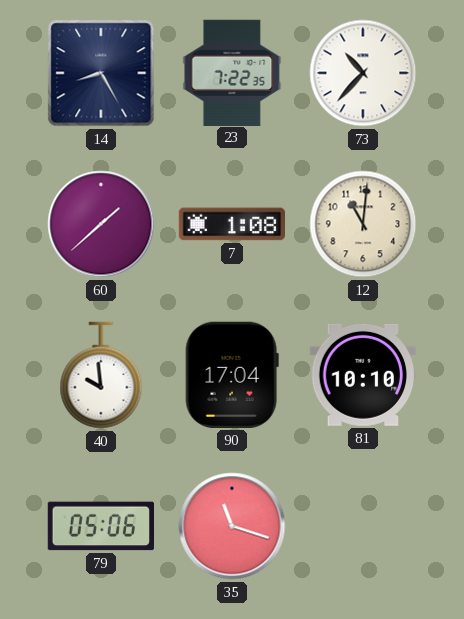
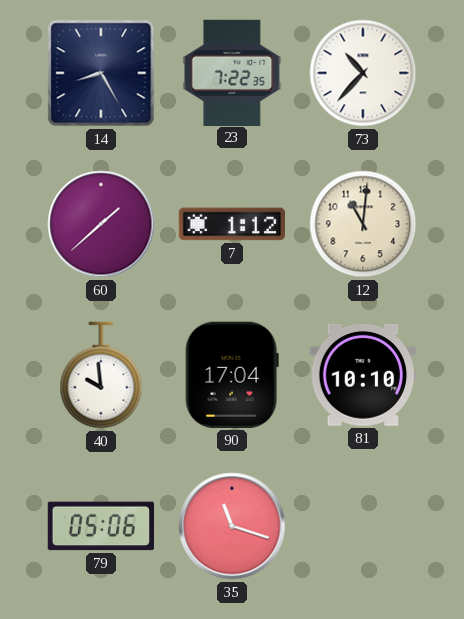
7: 1:08 -> 1:12
